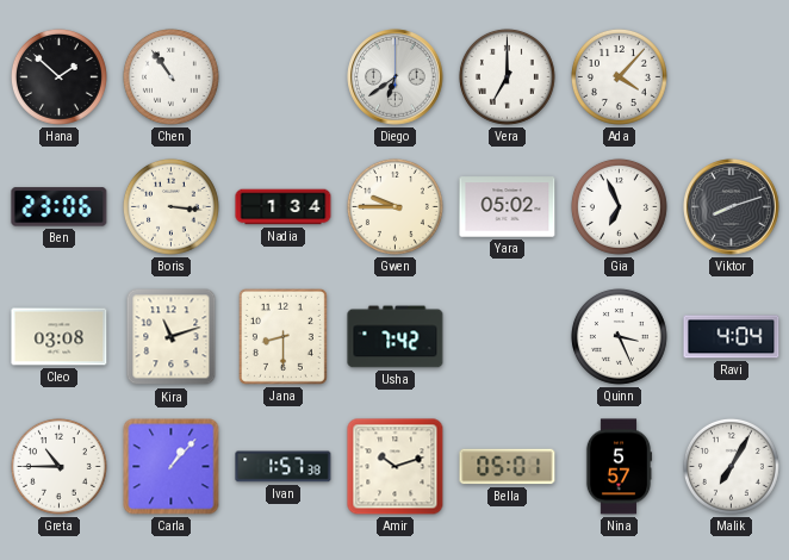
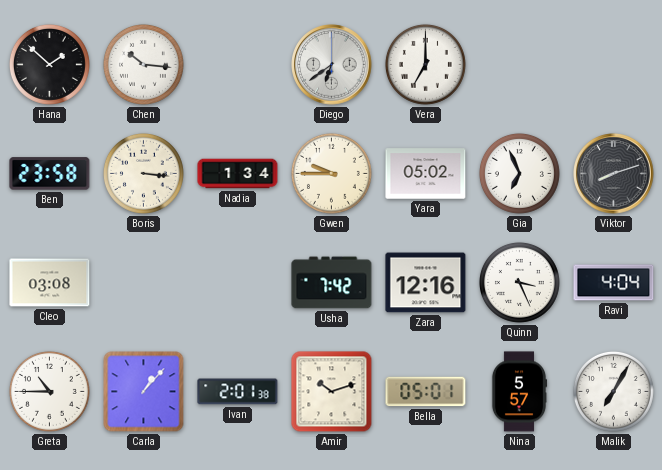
Chen: 10:54 -> 10:16
Ada: 4:07 -> none
Ben: 23:06 -> 23:58
Kira: 11:12 -> none
Jana: 8:30 -> none
Zara: none -> 12:16
Ivan: 1:57 -> 2:01
